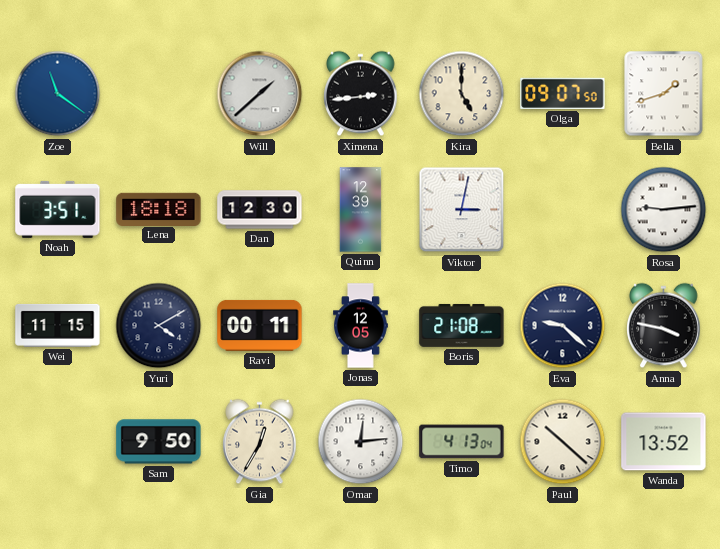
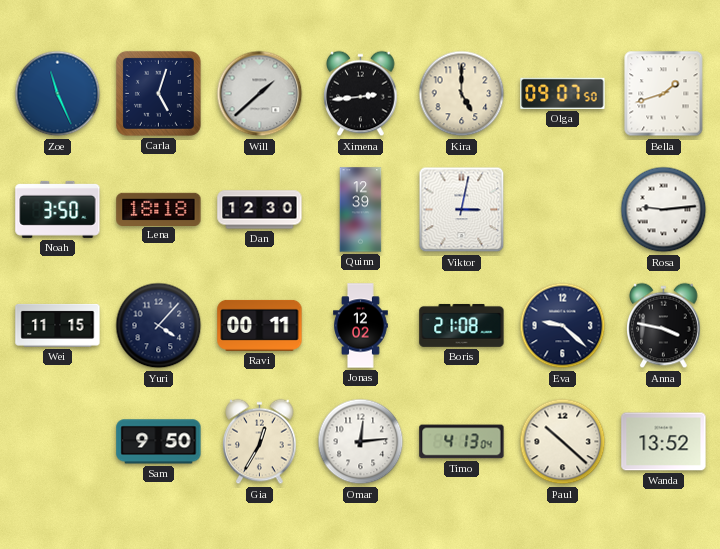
Zoe: 11:21 -> 11:26
Carla: none -> 5:03
Noah: 3:51 -> 3:50
Yuri: 4:10 -> 4:07
Jonas: 12:05 -> 12:02
